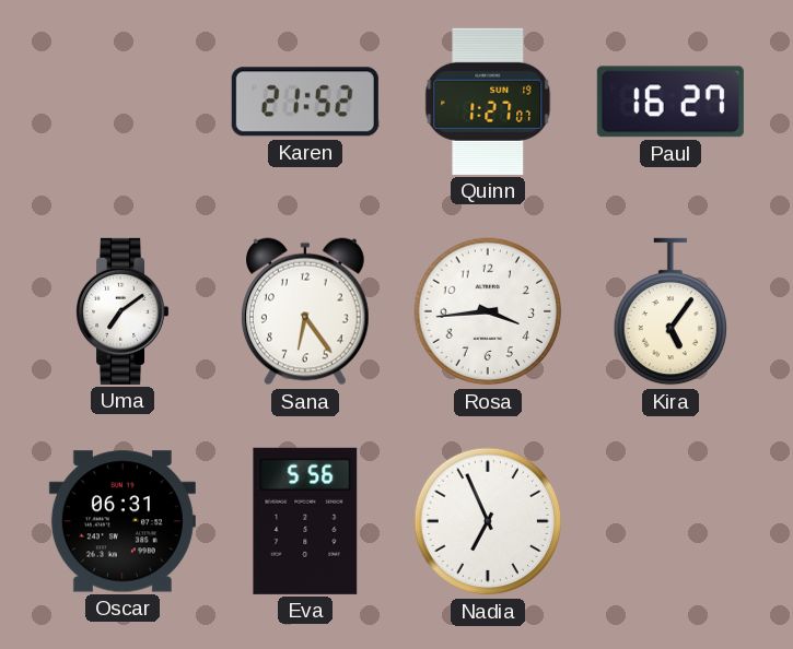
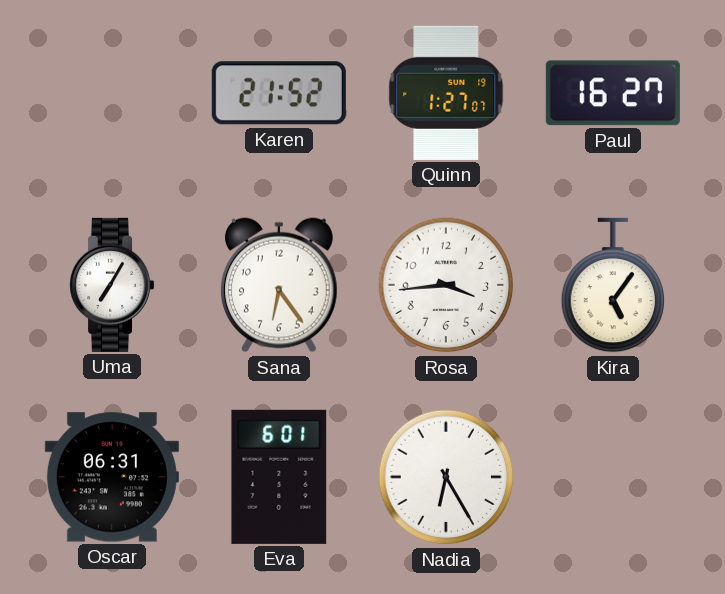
Uma: 7:09 -> 7:05
Eva: 5:56 -> 6:01
Nadia: 6:56 -> 6:25
